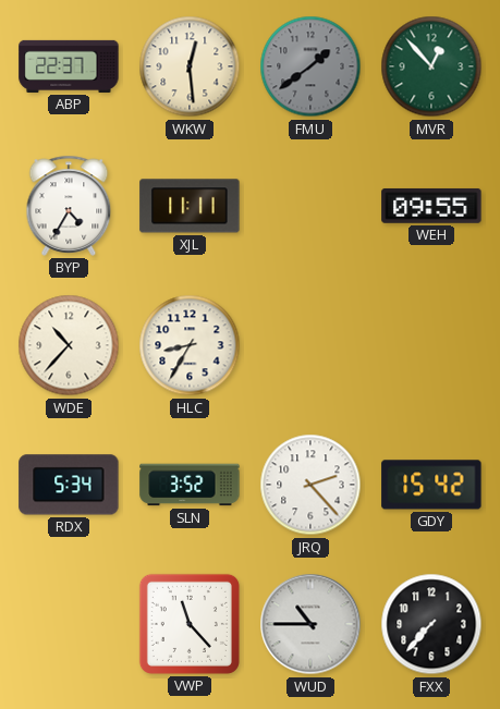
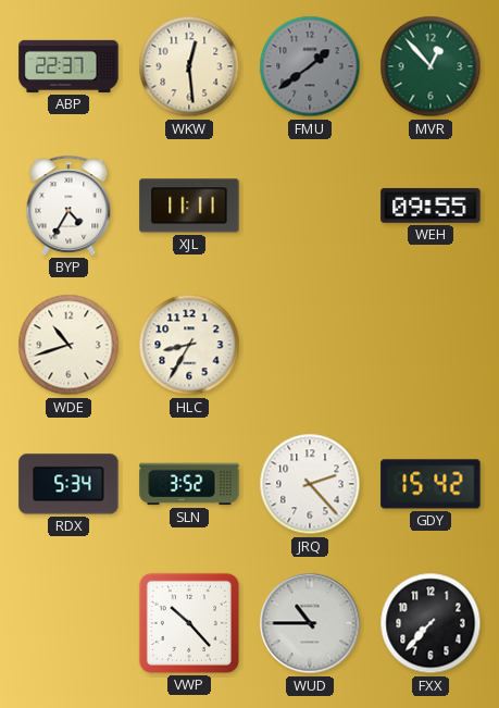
WDE: 10:37 -> 10:42
VWP: 11:23 -> 10:23
